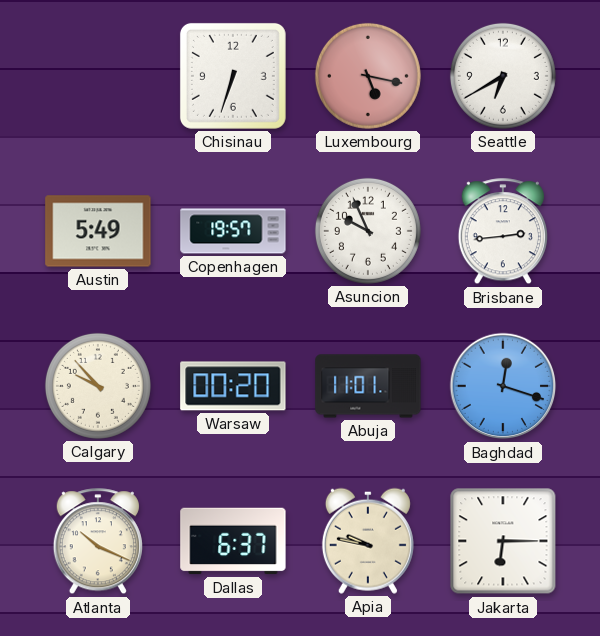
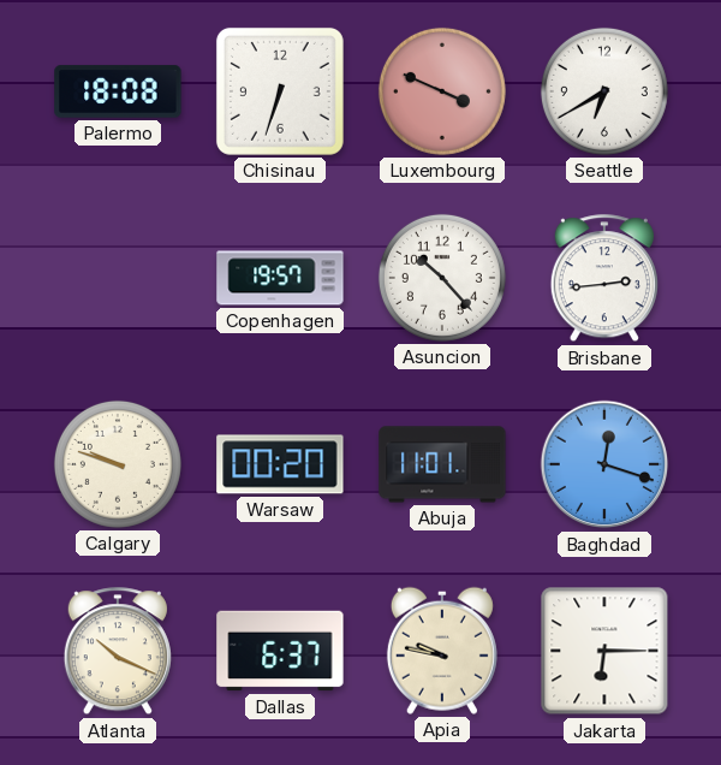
Palermo: none -> 18:08
Luxembourg: 5:17 -> 3:49
Austin: 5:49 -> none
Asuncion: 9:56 -> 10:23
Calgary: 9:53 -> 9:48
